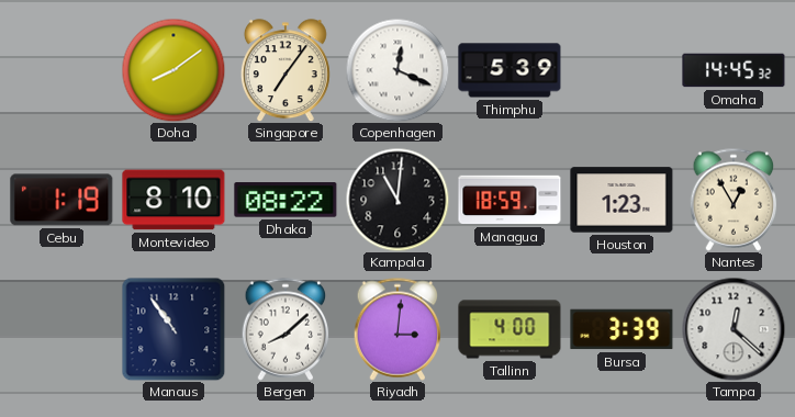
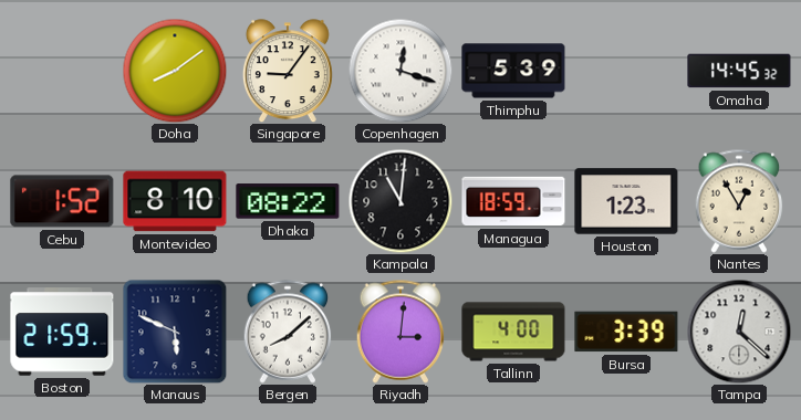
Singapore: 7:06 -> 9:06
Copenhagen: 12:19 -> 12:18
Cebu: 1:19 -> 1:52
Boston: none -> 21:59
Manaus: 10:54 -> 5:49
